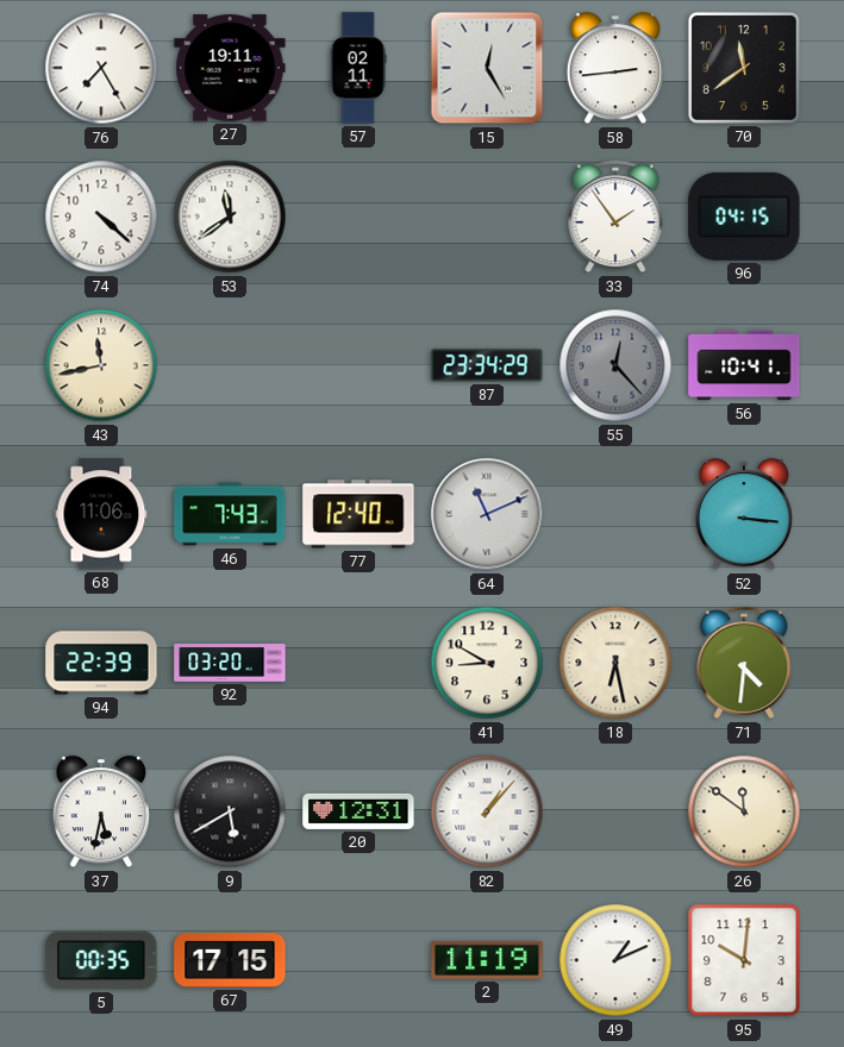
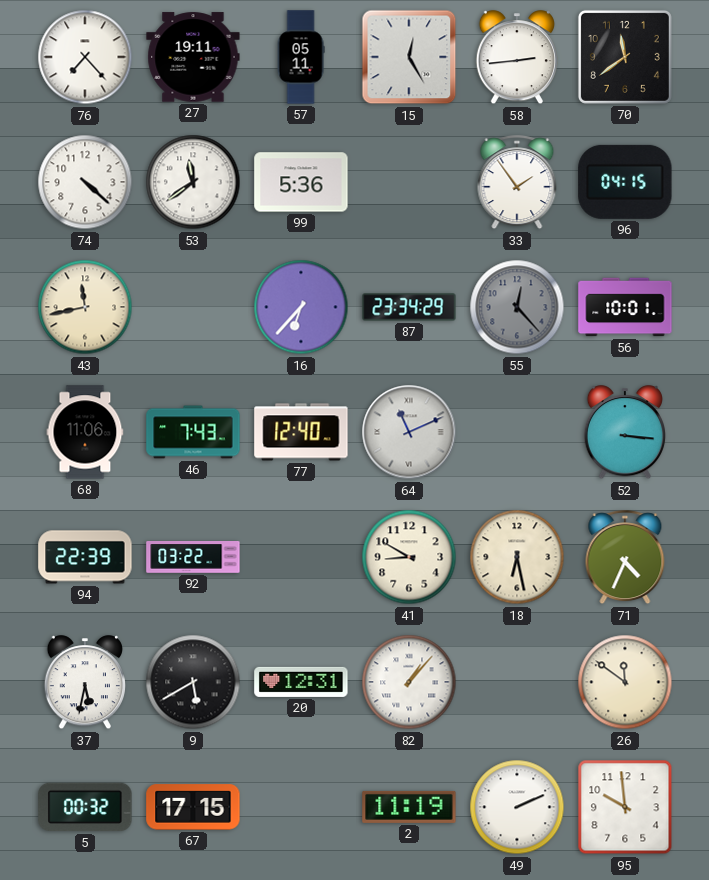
76: 7:25 -> 7:23
57: 02:11 -> 05:11
99: none -> 5:36
16: none -> 6:37
56: 10:41 -> 10:01
92: 03:20 -> 03:22
71: 4:31 -> 4:34
5: 00:35 -> 00:32
49: 1:11 -> 2:11
95: 10:01 -> 9:59
